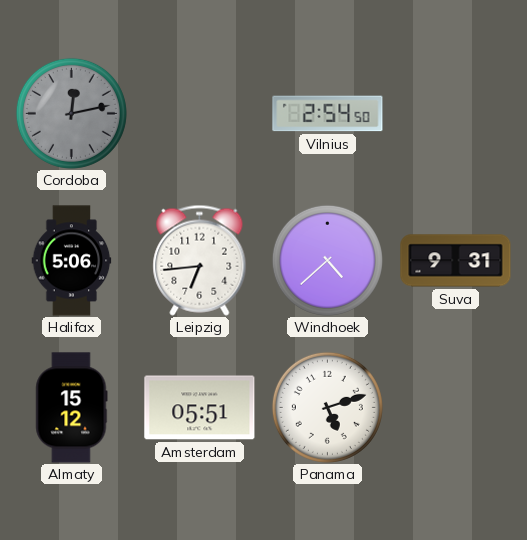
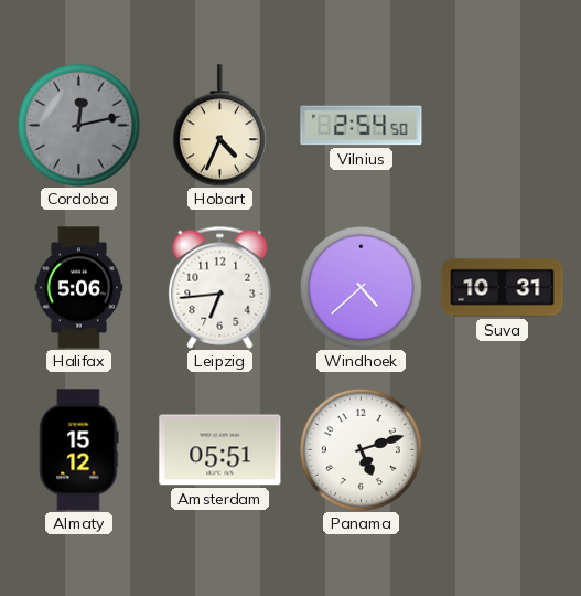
Hobart: none -> 4:34
Suva: 9:31 -> 10:31
